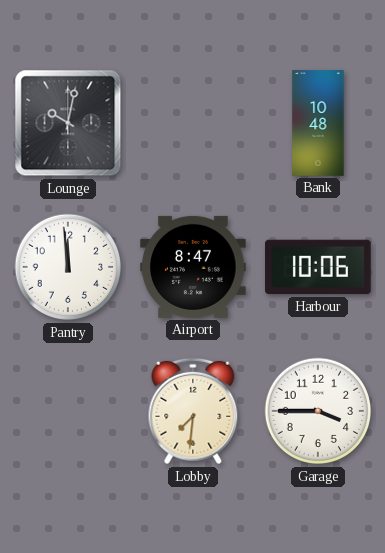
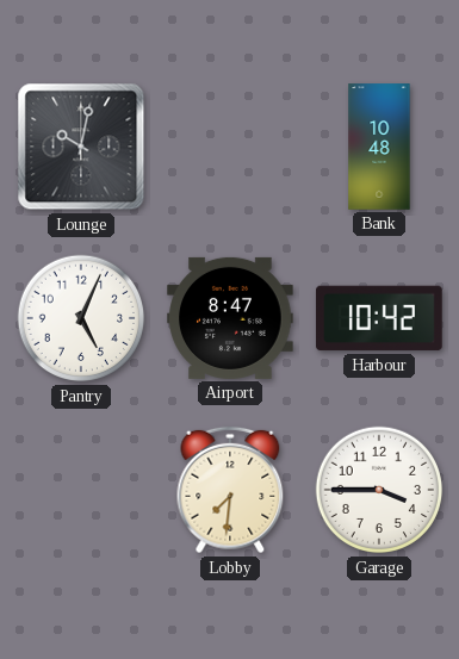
Pantry: 11:59 -> 5:04
Harbour: 10:06 -> 10:42
